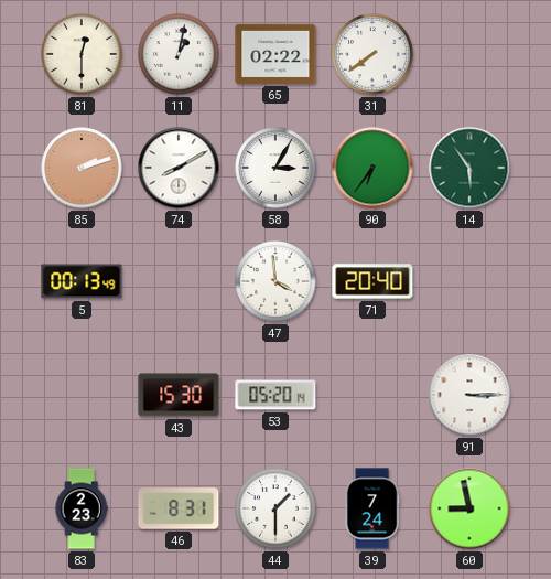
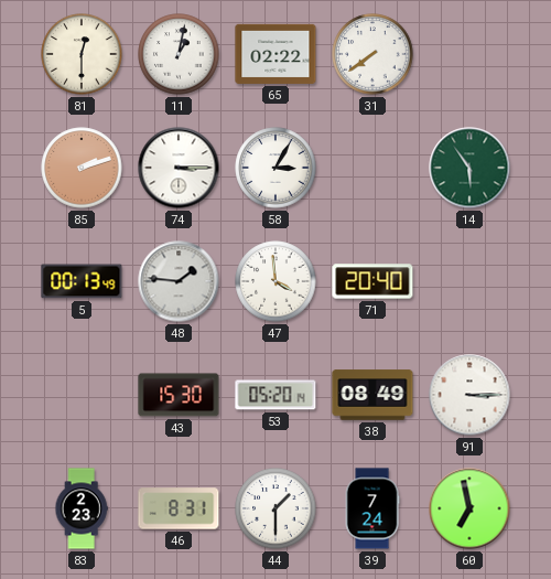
74: 8:10 -> 3:15
90: 6:36 -> none
48: none -> 1:46
38: none -> 08:49
60: 8:58 -> 6:58
